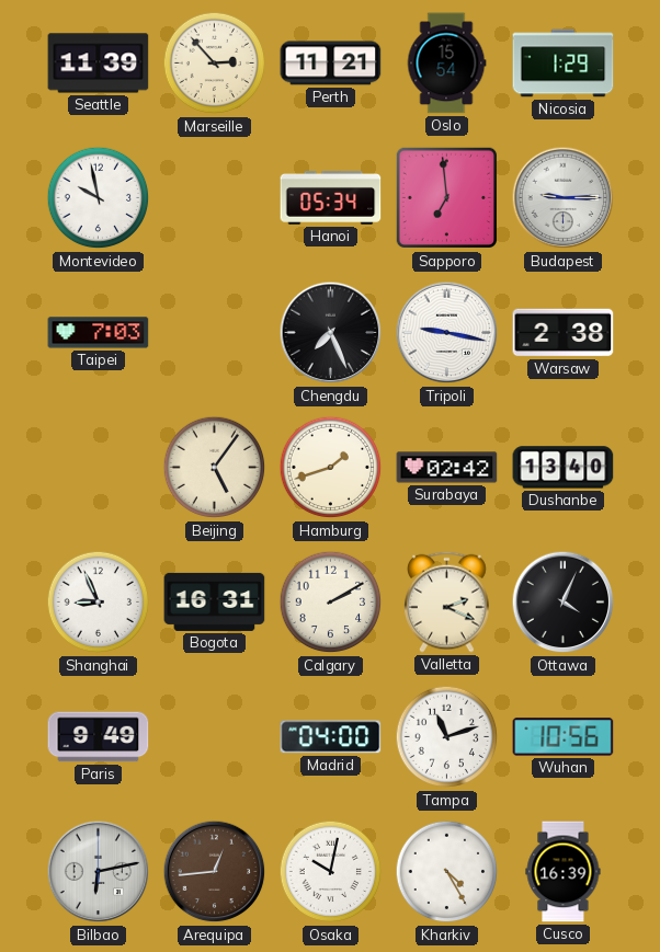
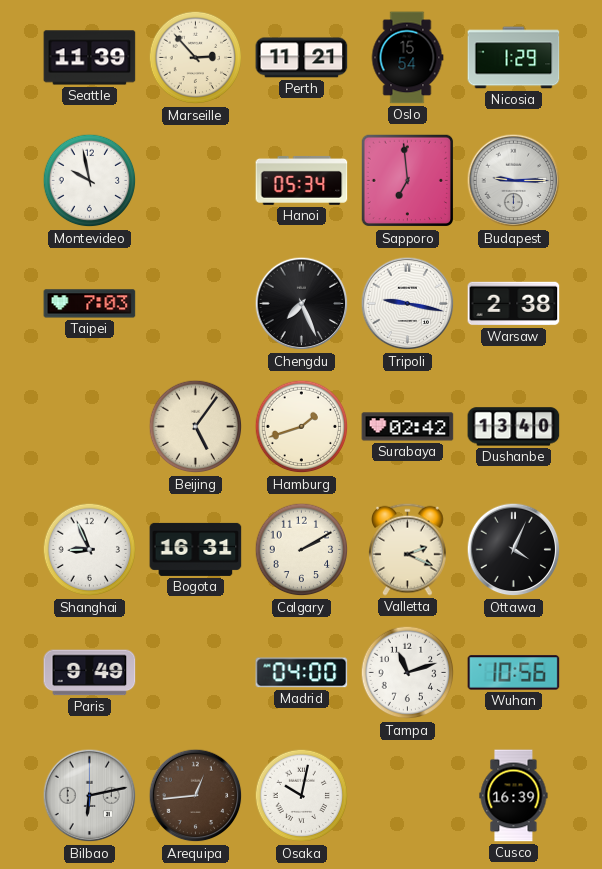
Kharkiv: 4:25 -> none
